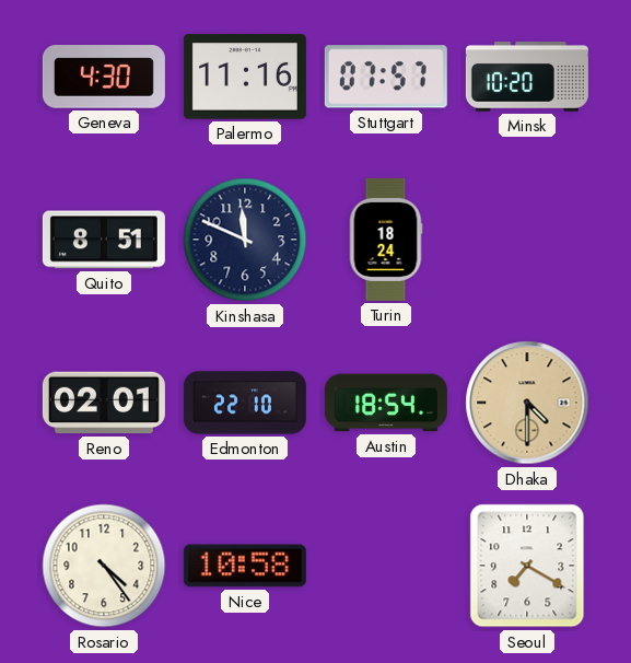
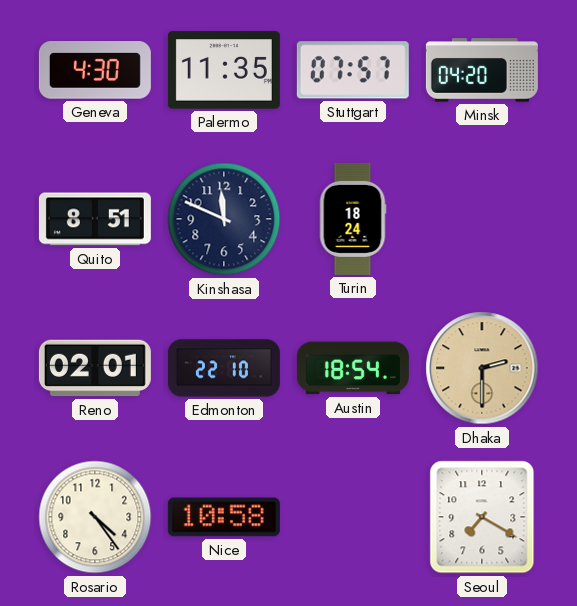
Palermo: 11:16 -> 11:35
Minsk: 10:20 -> 04:20
Dhaka: 4:30 -> 2:30
